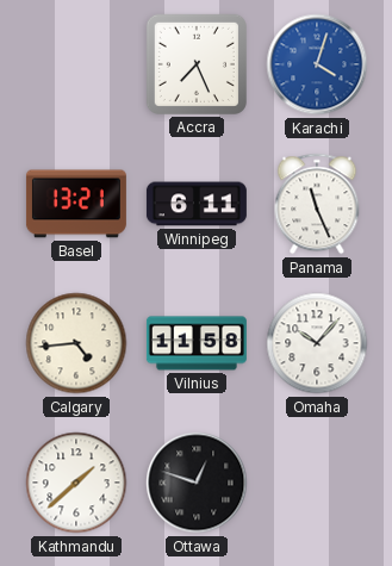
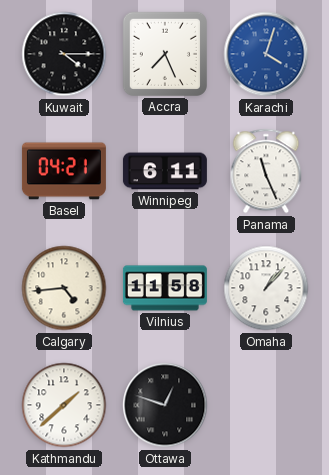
Kuwait: none -> 4:15
Basel: 13:21 -> 04:21
Omaha: 10:07 -> 1:07
